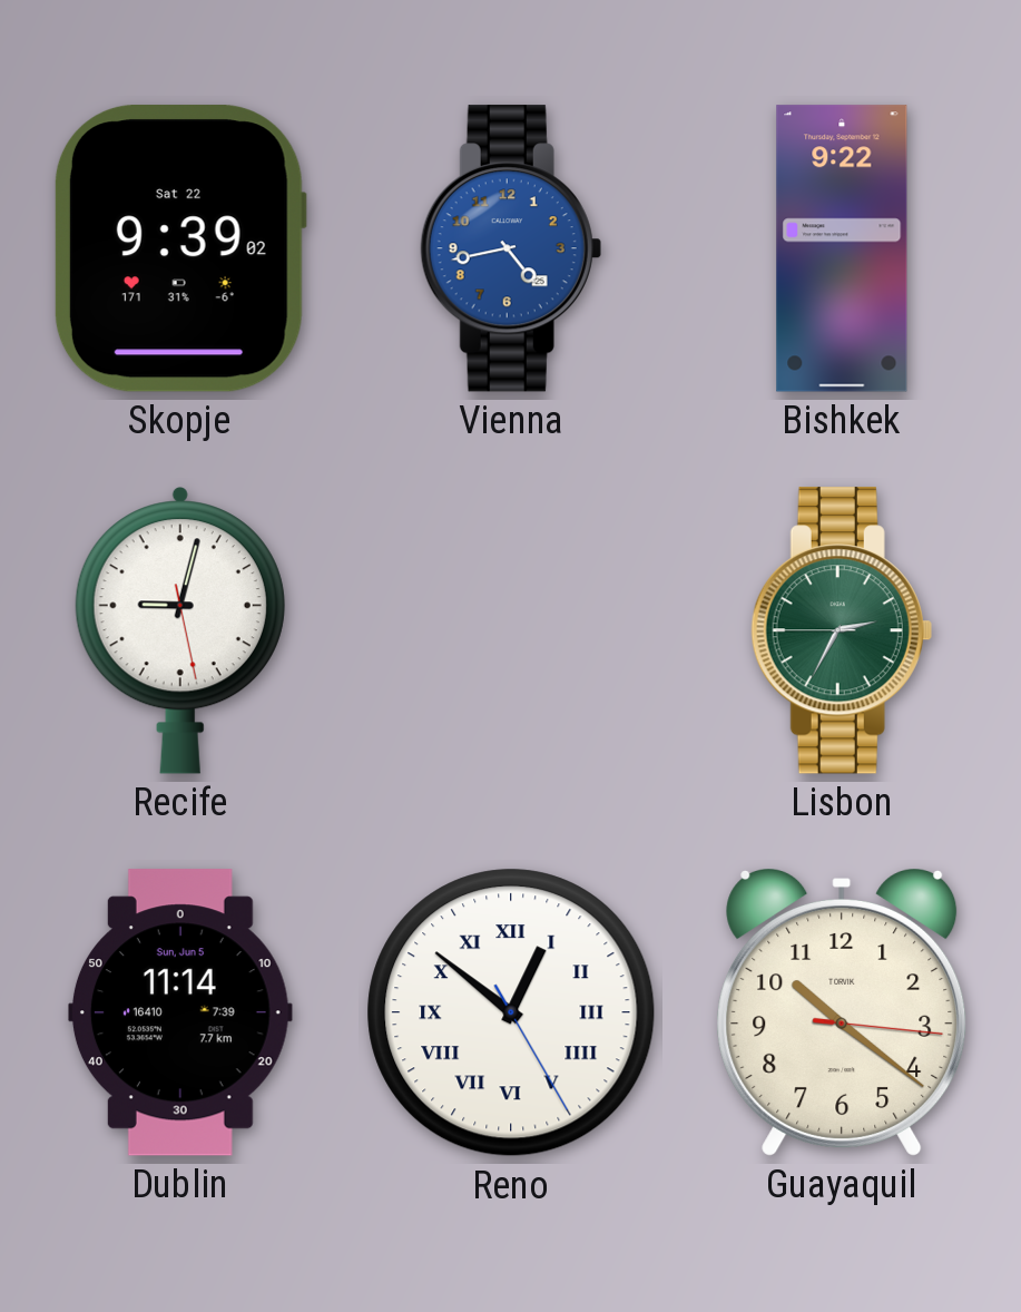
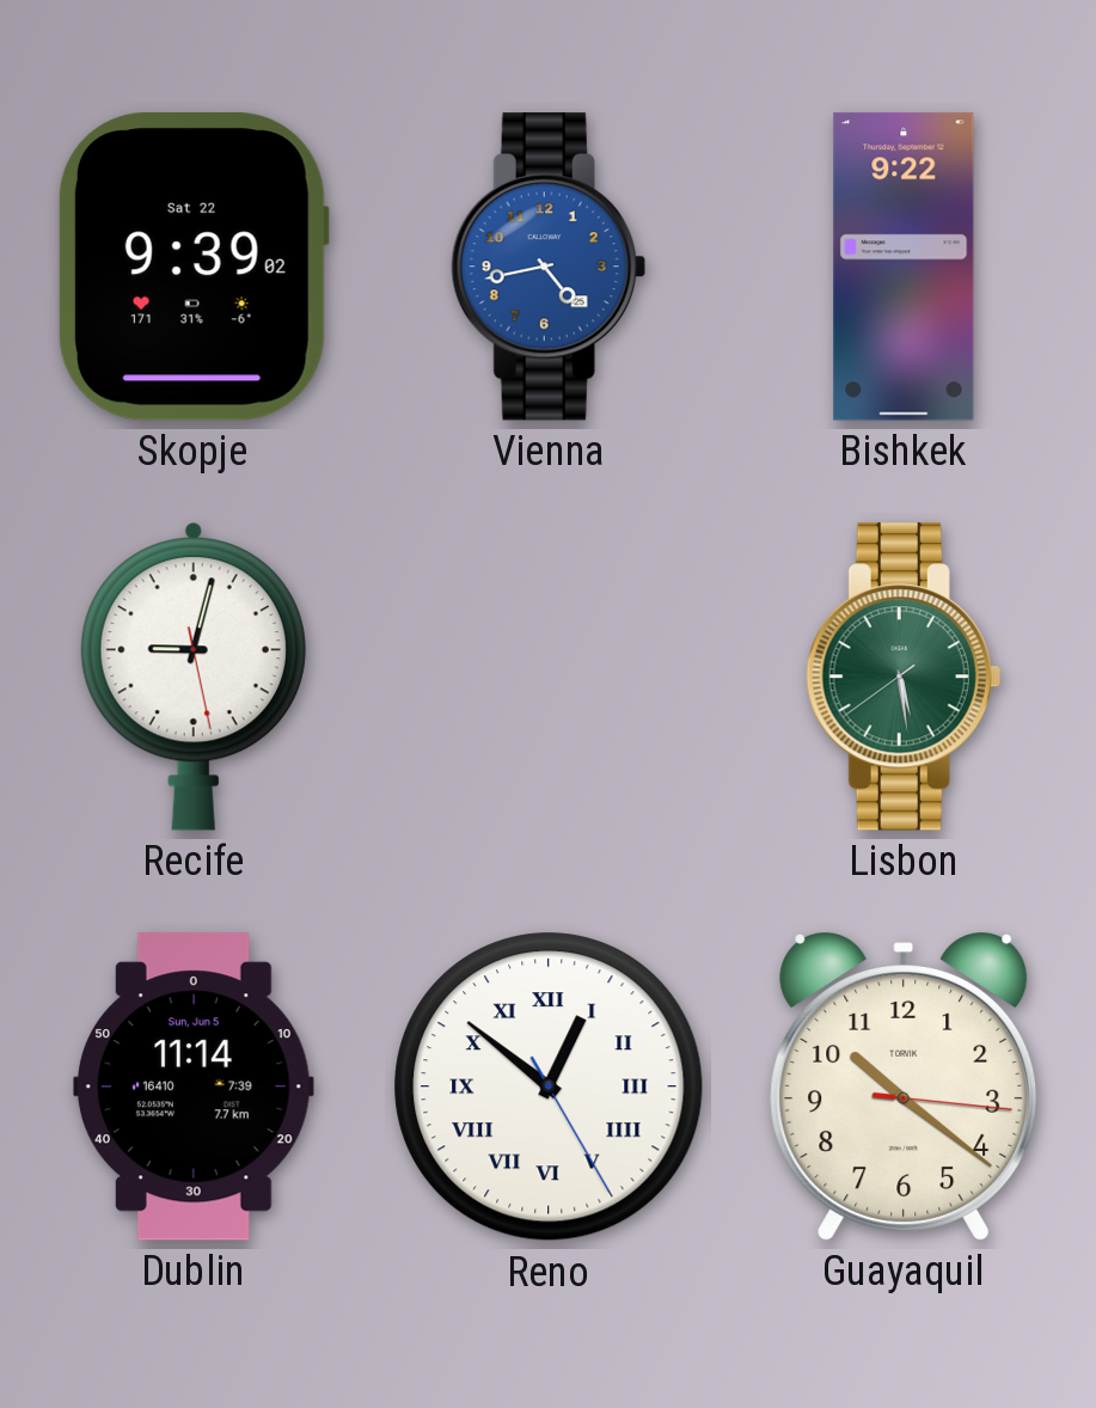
Lisbon: 2:34 -> 5:28
